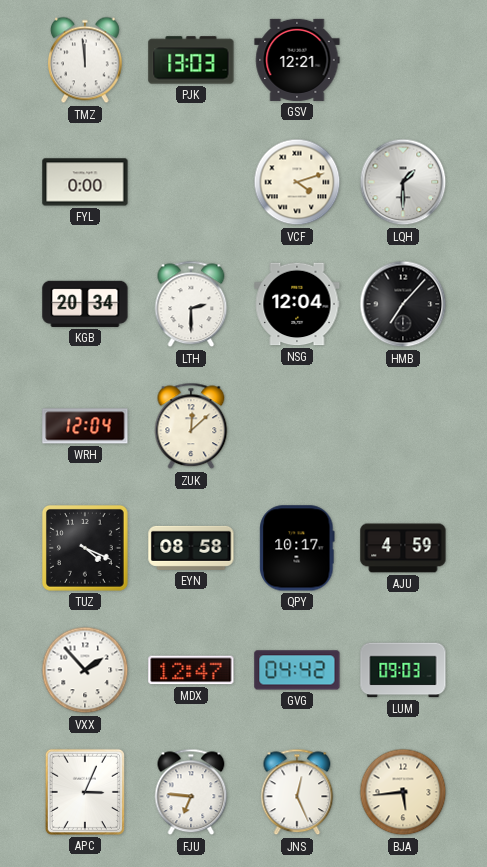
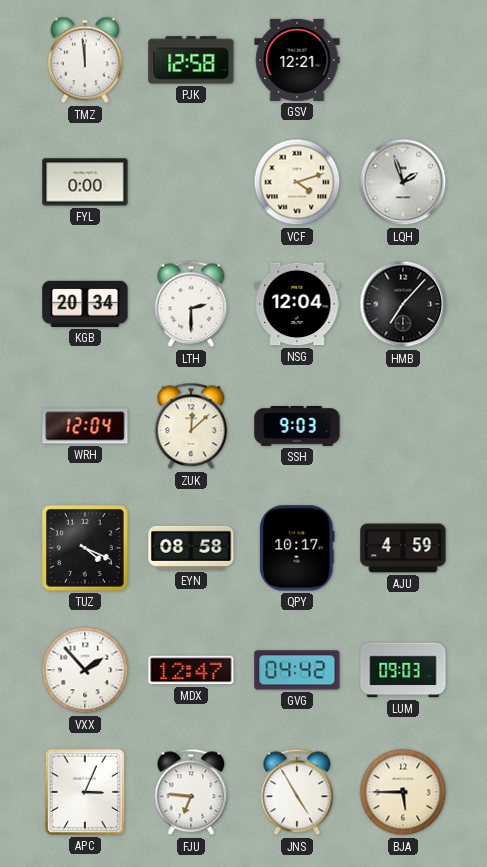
PJK: 13:03 -> 12:58
LQH: 1:30 -> 1:57
SSH: none -> 9:03
JNS: 12:26 -> 4:55
BJA: 5:44 -> 5:45
